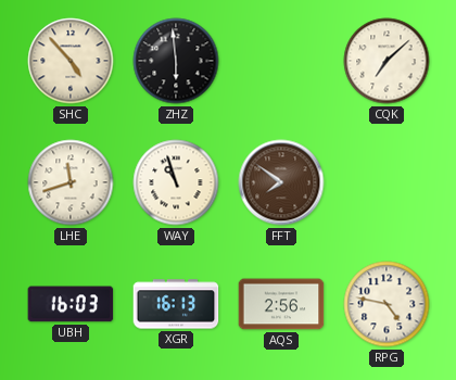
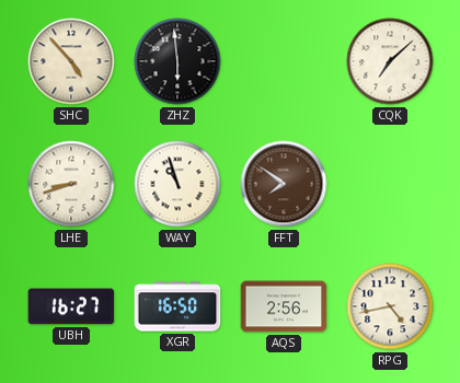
LHE: 11:42 -> 8:42
UBH: 16:03 -> 16:27
XGR: 16:13 -> 16:50
RPG: 4:47 -> 4:43
